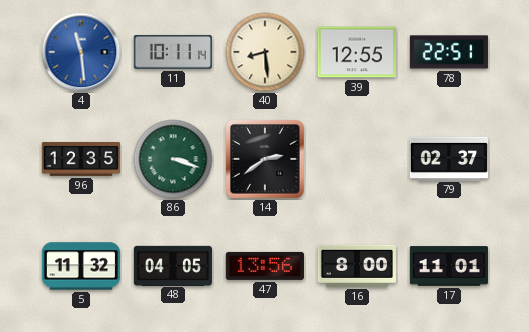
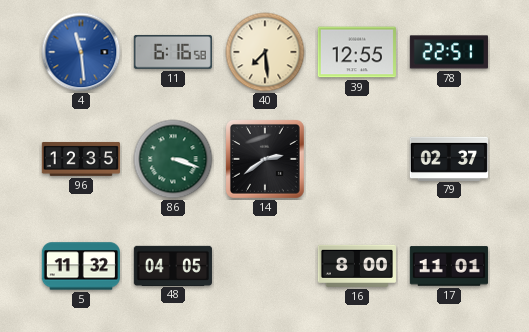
11: 10:11 -> 6:16
40: 8:29 -> 7:29
47: 13:56 -> none
